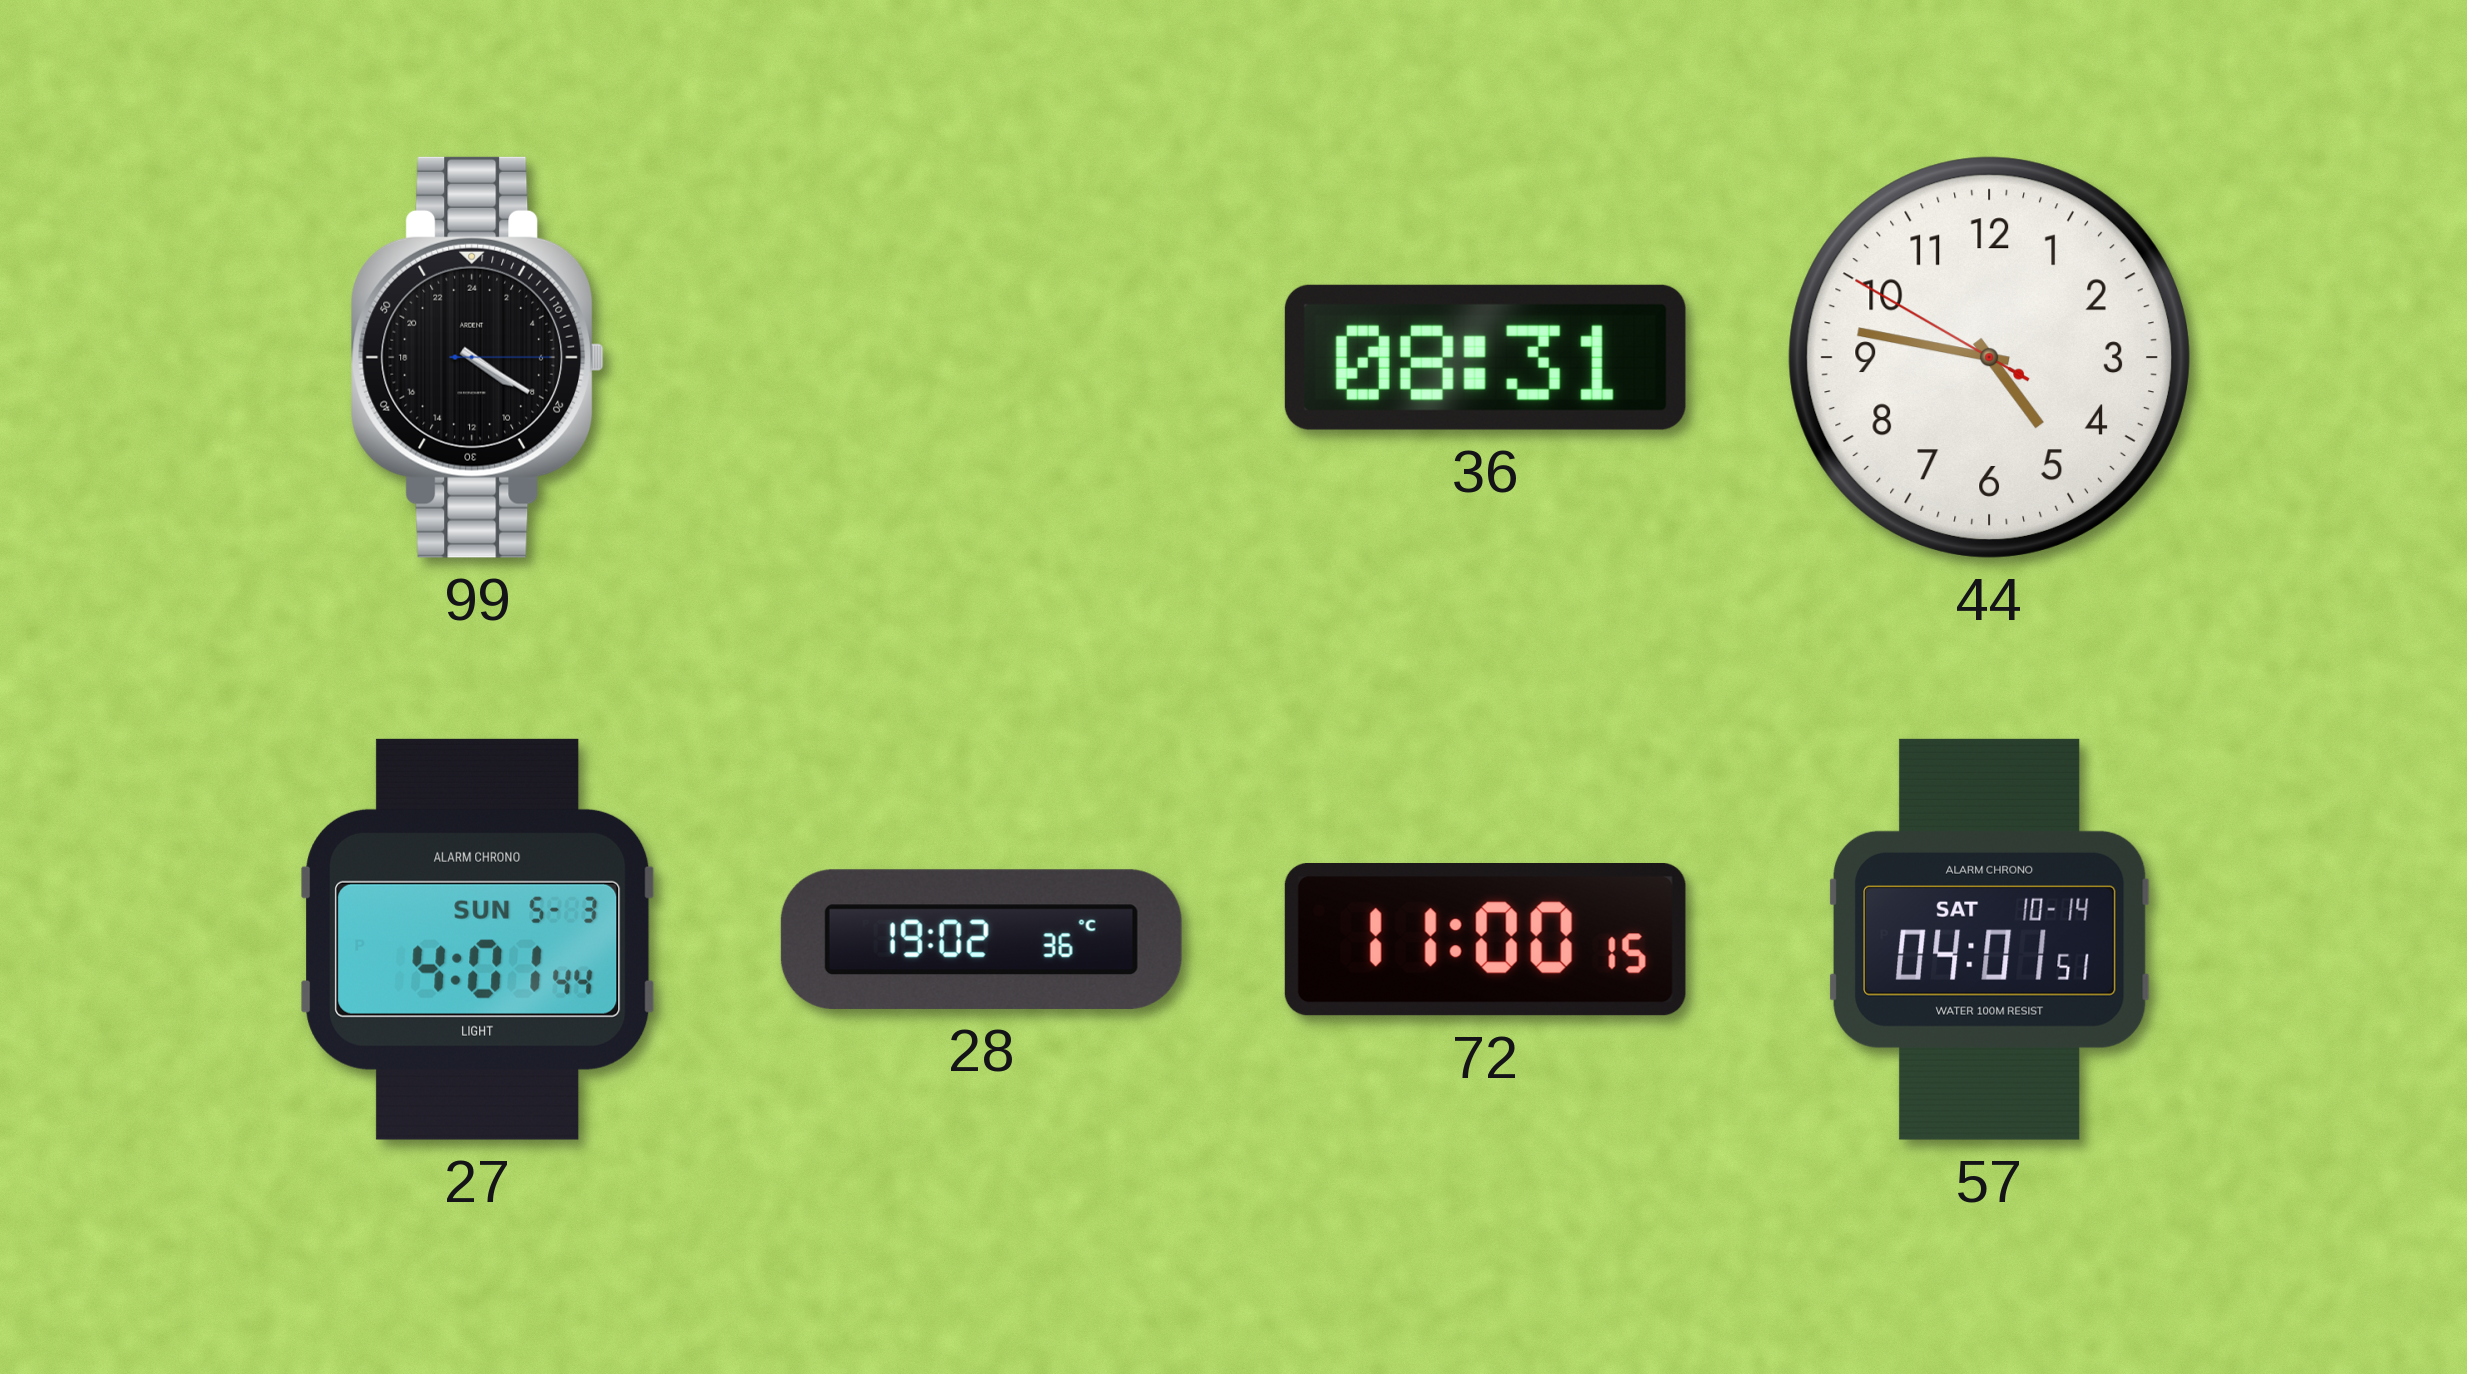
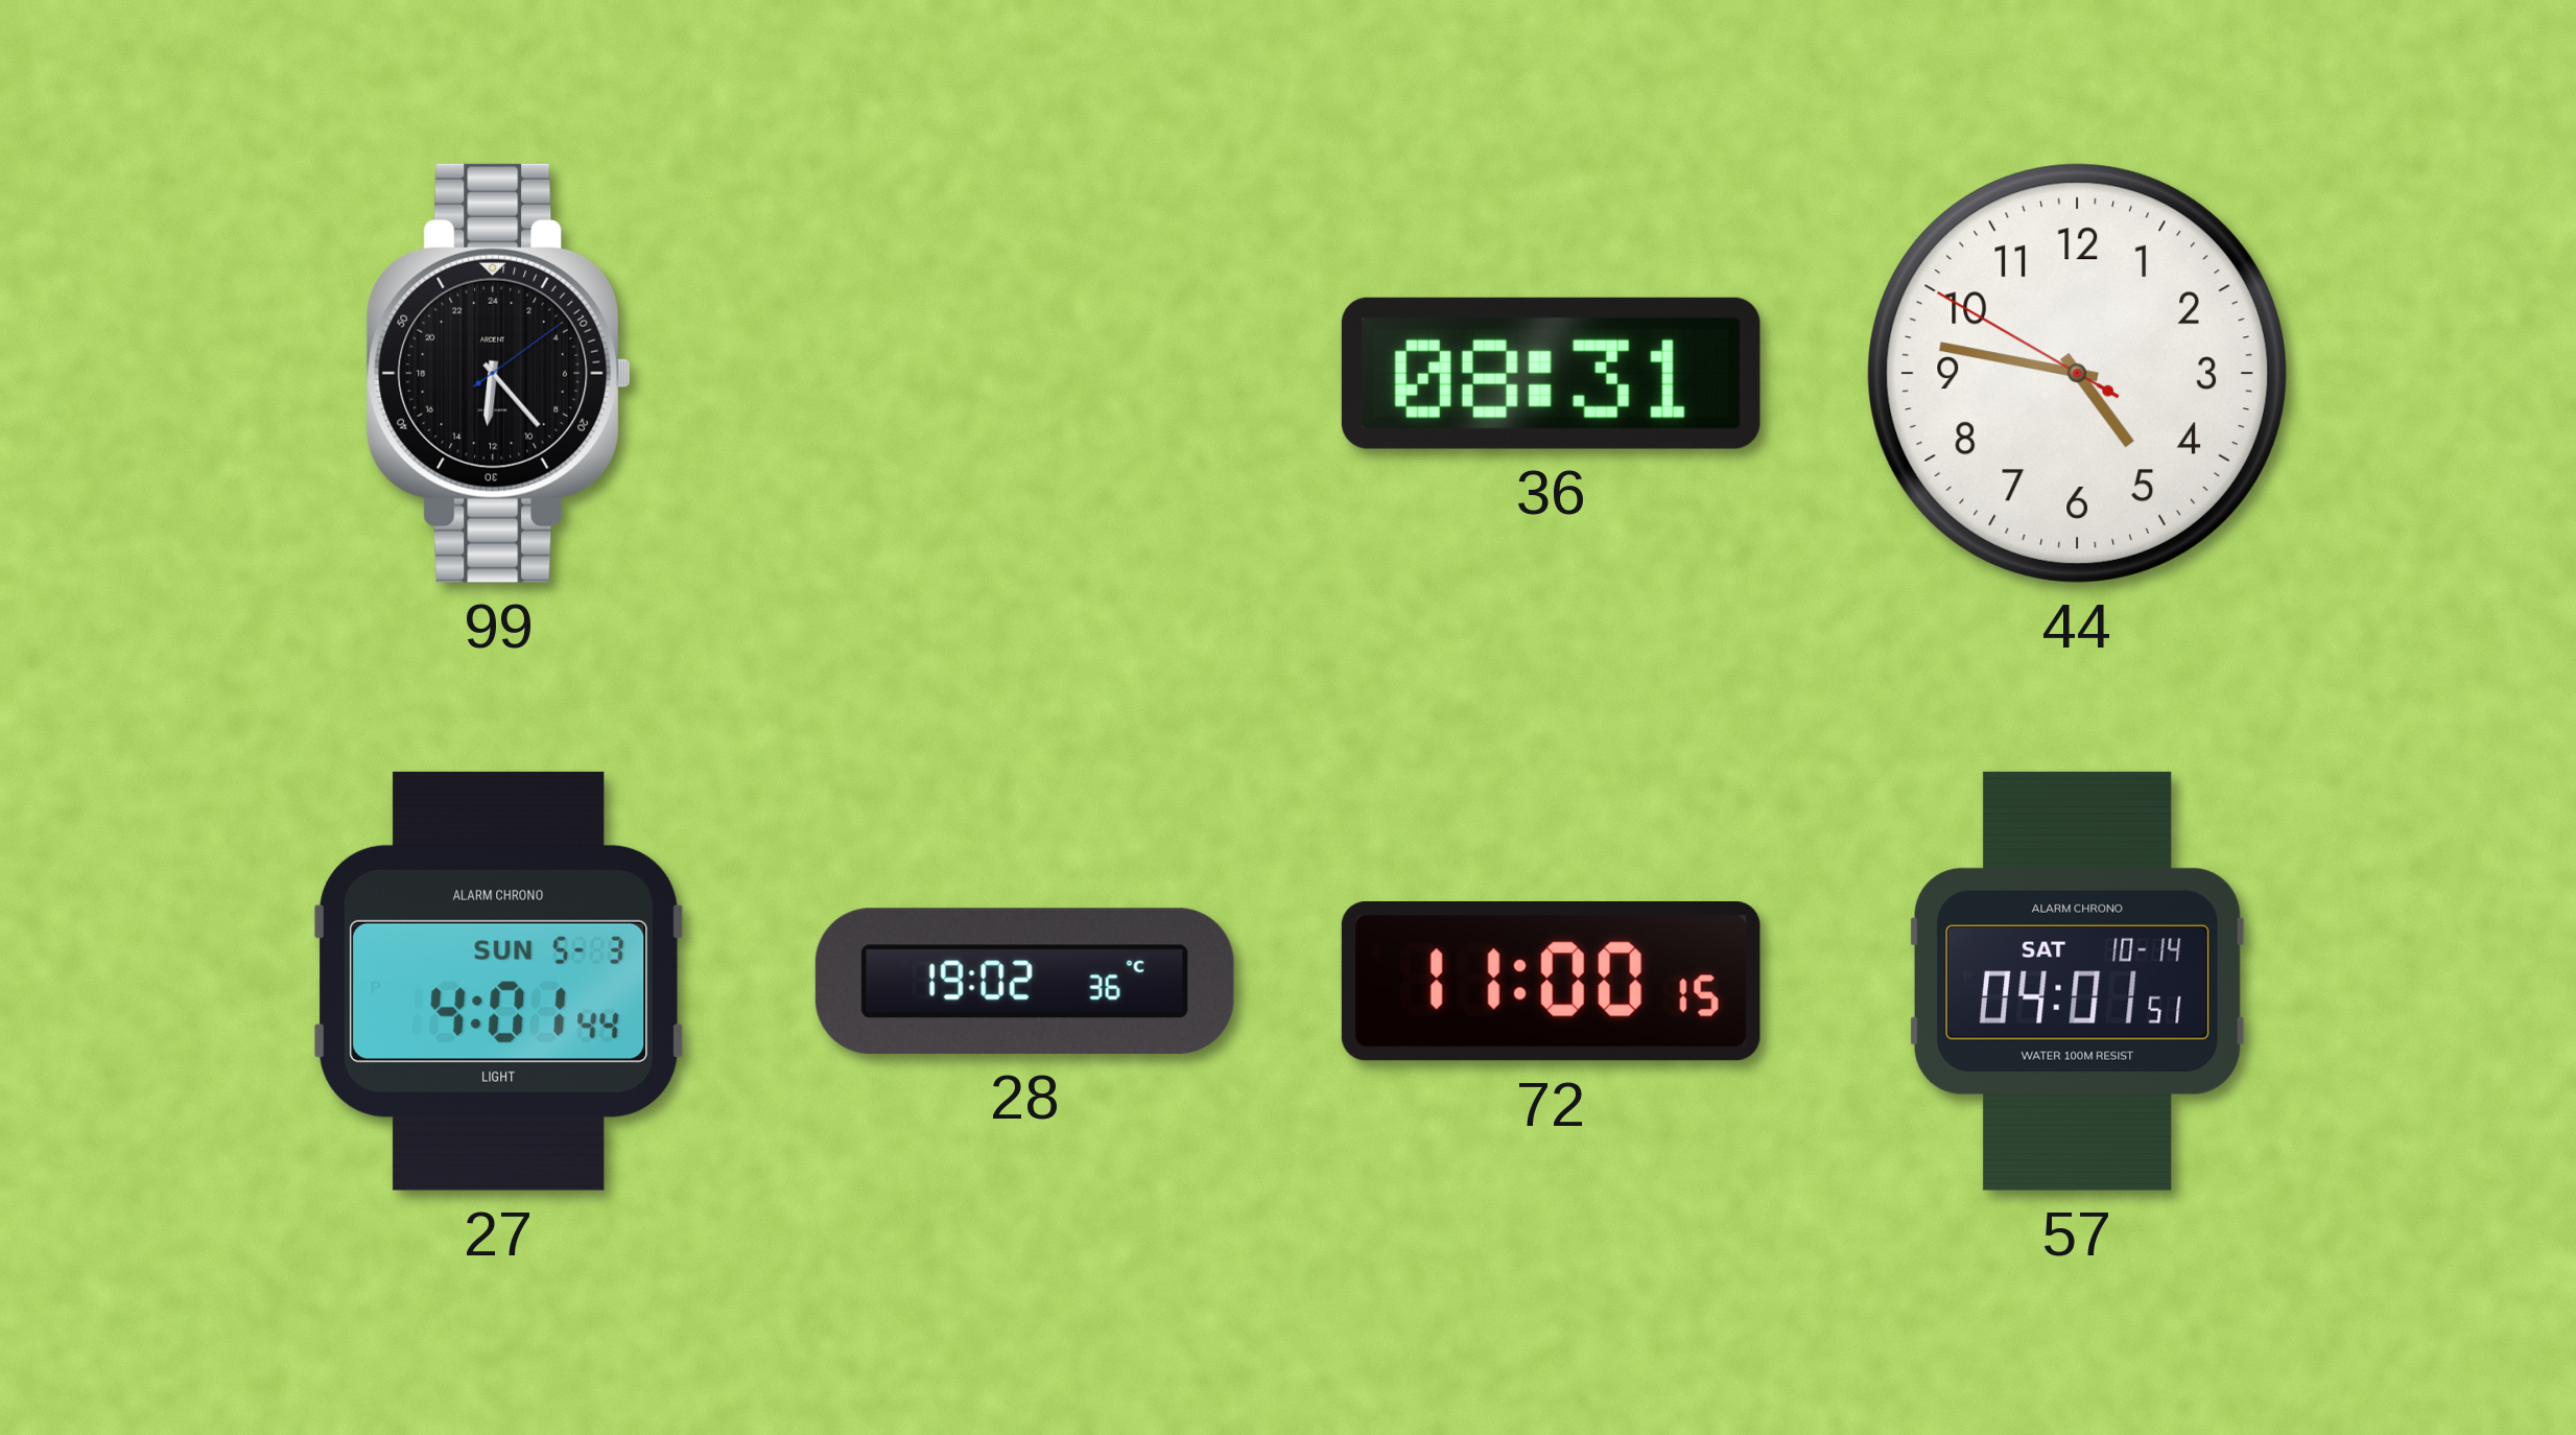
99: 8:20 -> 12:23
